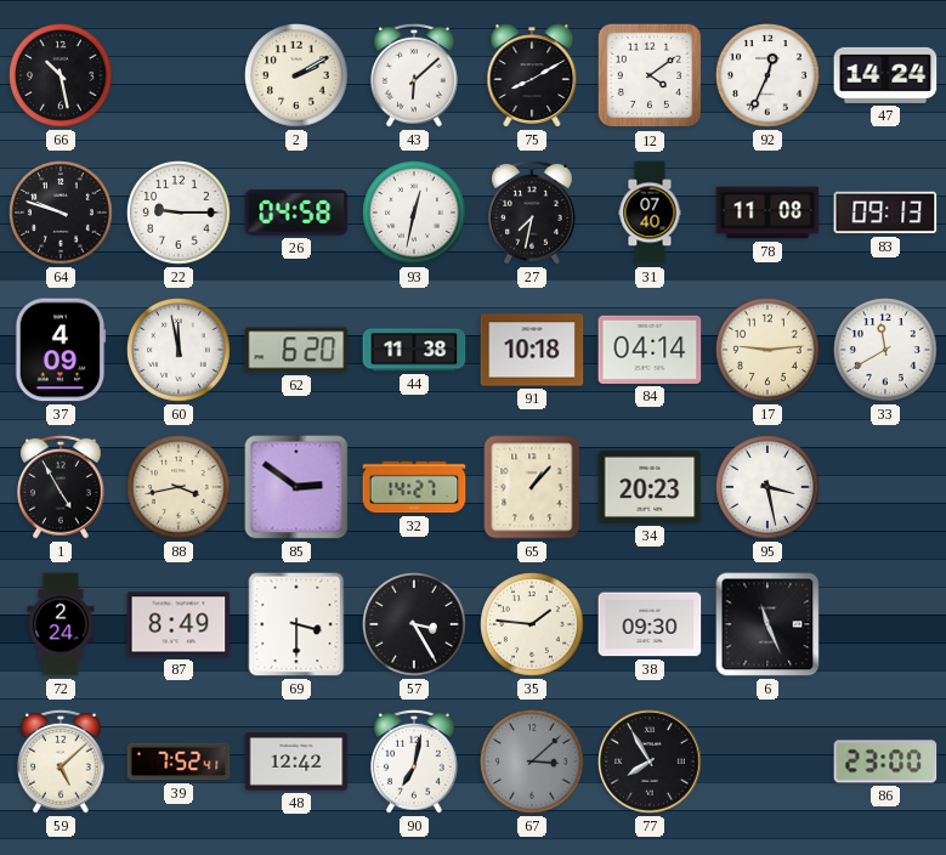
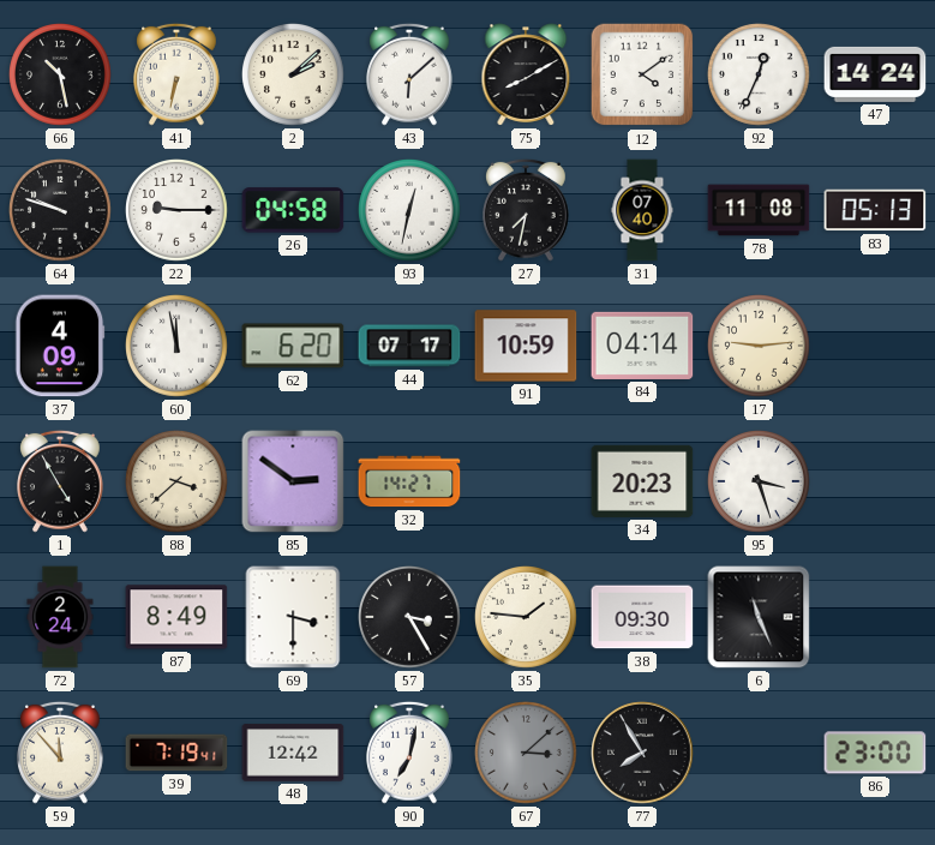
41: none -> 6:32
2: 2:10 -> 2:08
83: 09:13 -> 05:13
44: 11:38 -> 07:17
91: 10:18 -> 10:59
33: 11:40 -> none
88: 3:43 -> 3:38
65: 1:07 -> none
95: 3:28 -> 3:27
59: 5:08 -> 11:53
39: 7:52 -> 7:19
